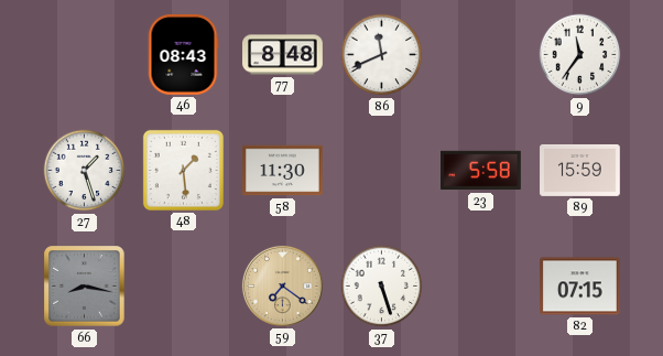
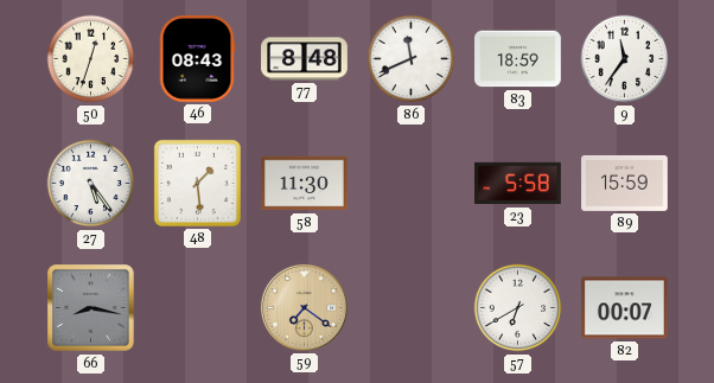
50: none -> 12:33
83: none -> 18:59
27: 1:27 -> 5:24
37: 5:27 -> none
57: none -> 6:40
82: 07:15 -> 00:07
